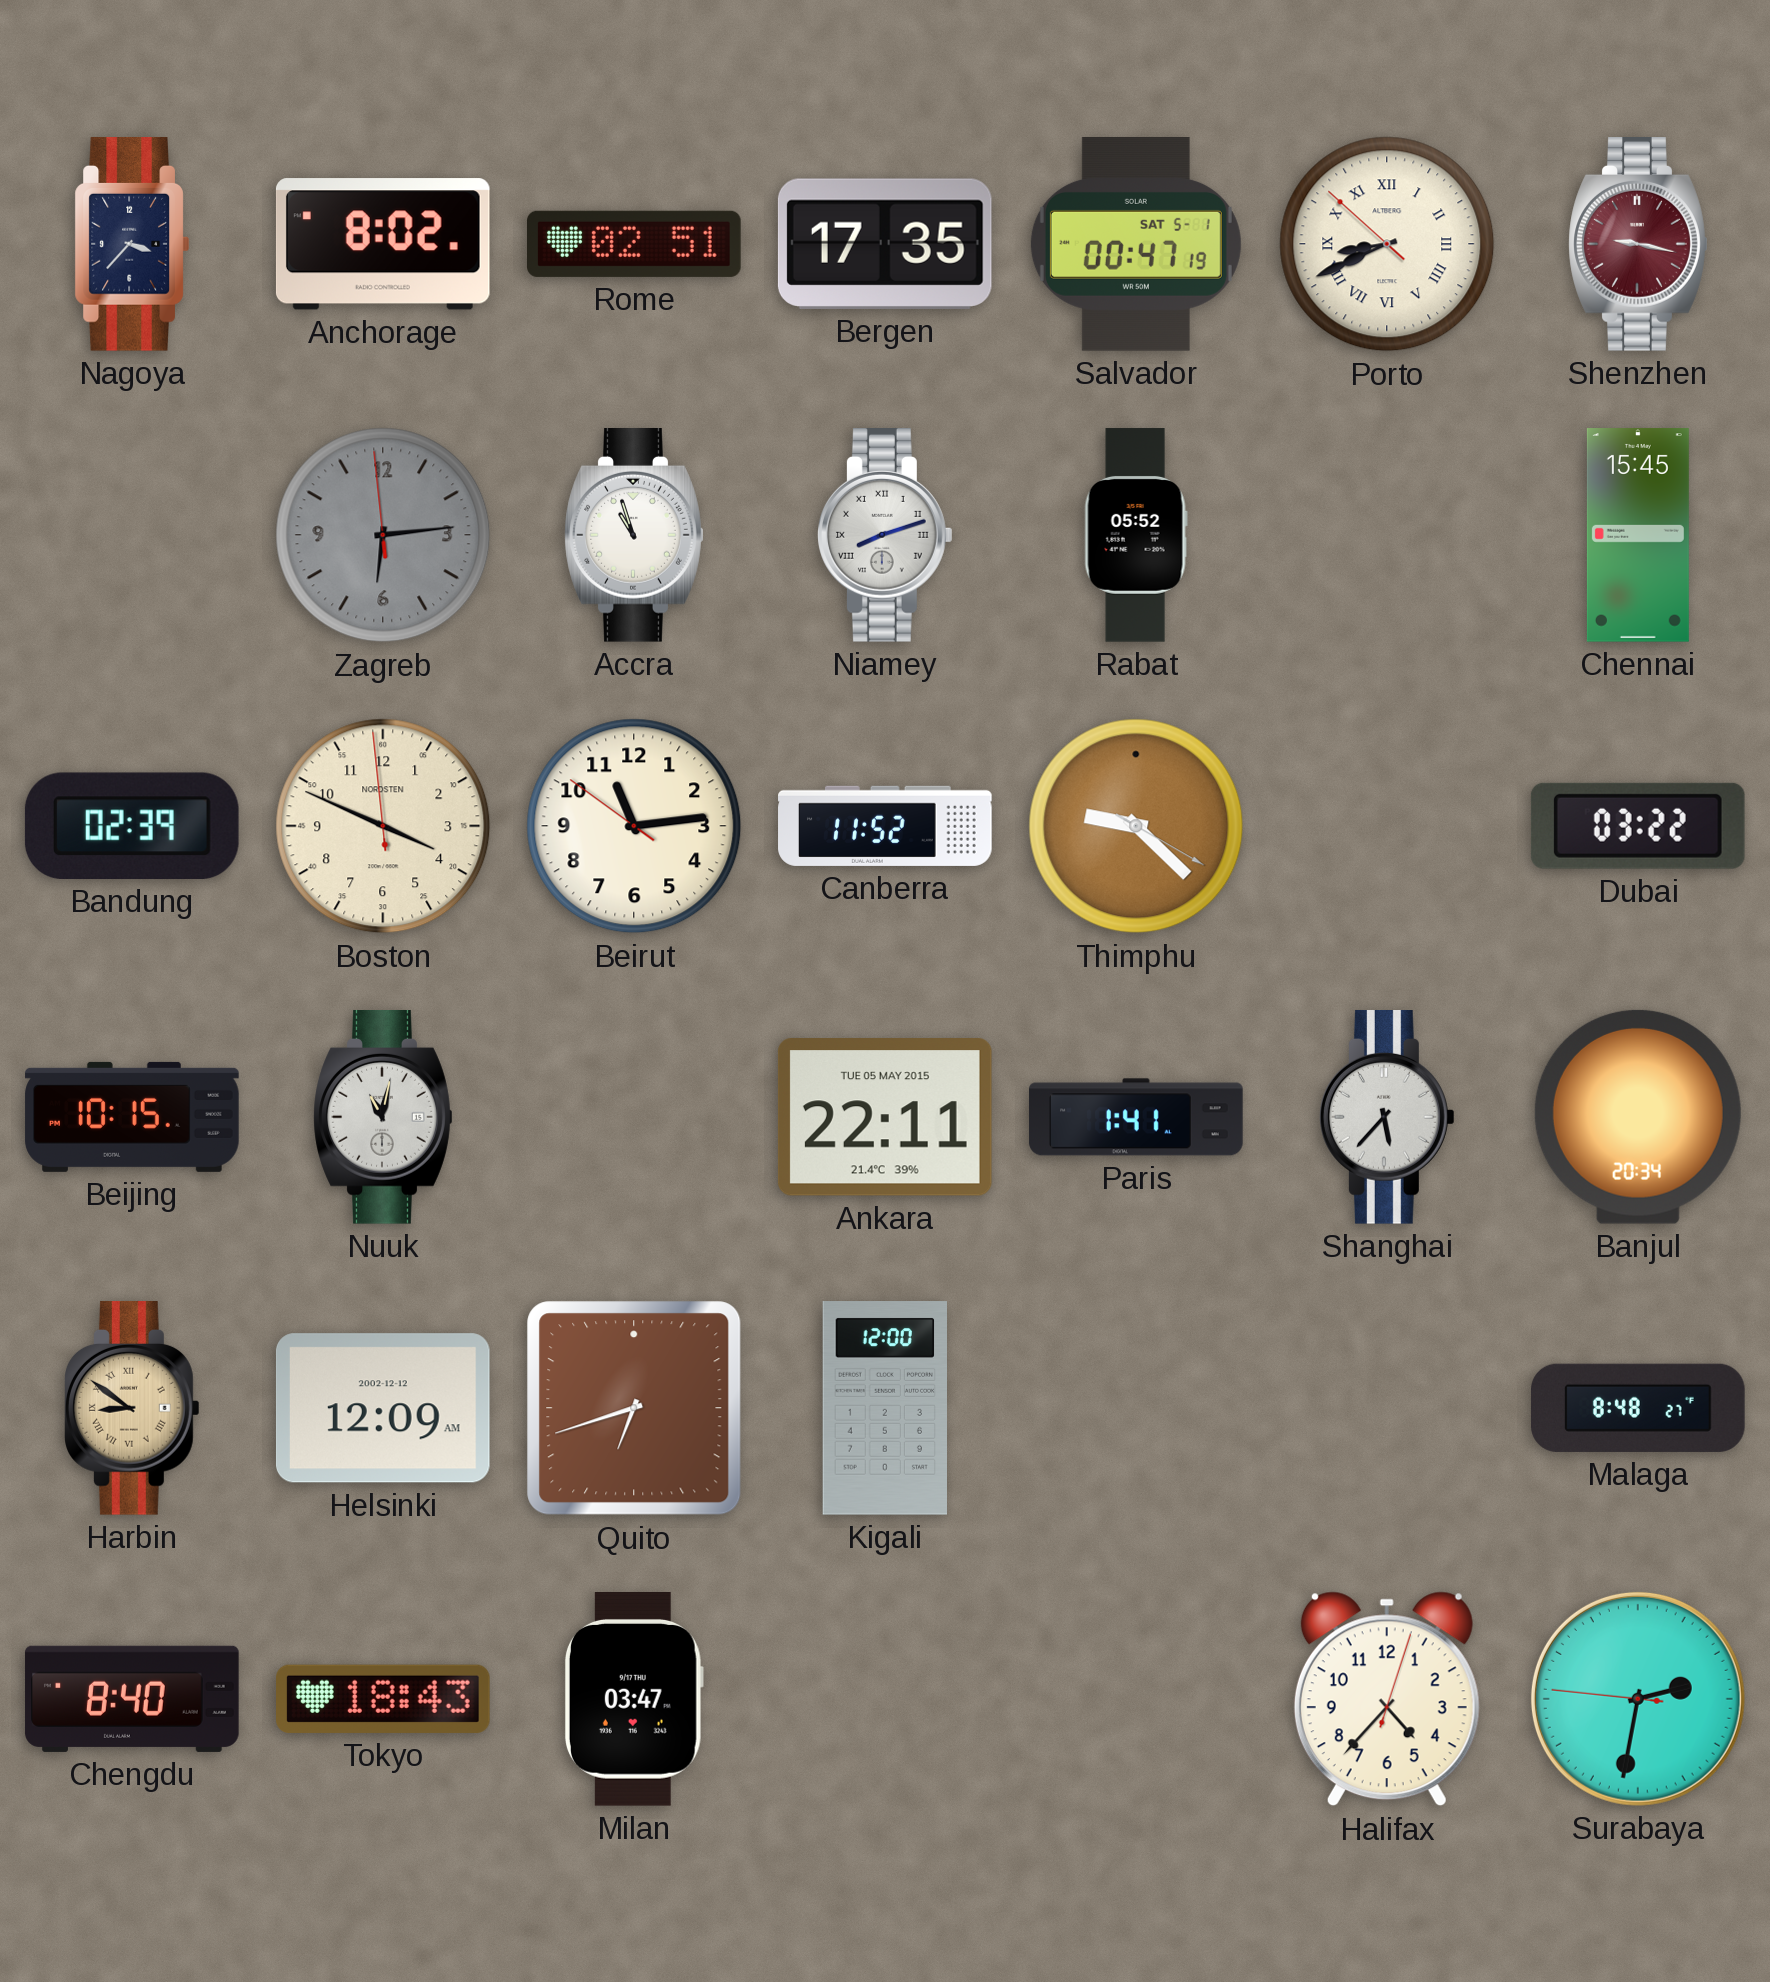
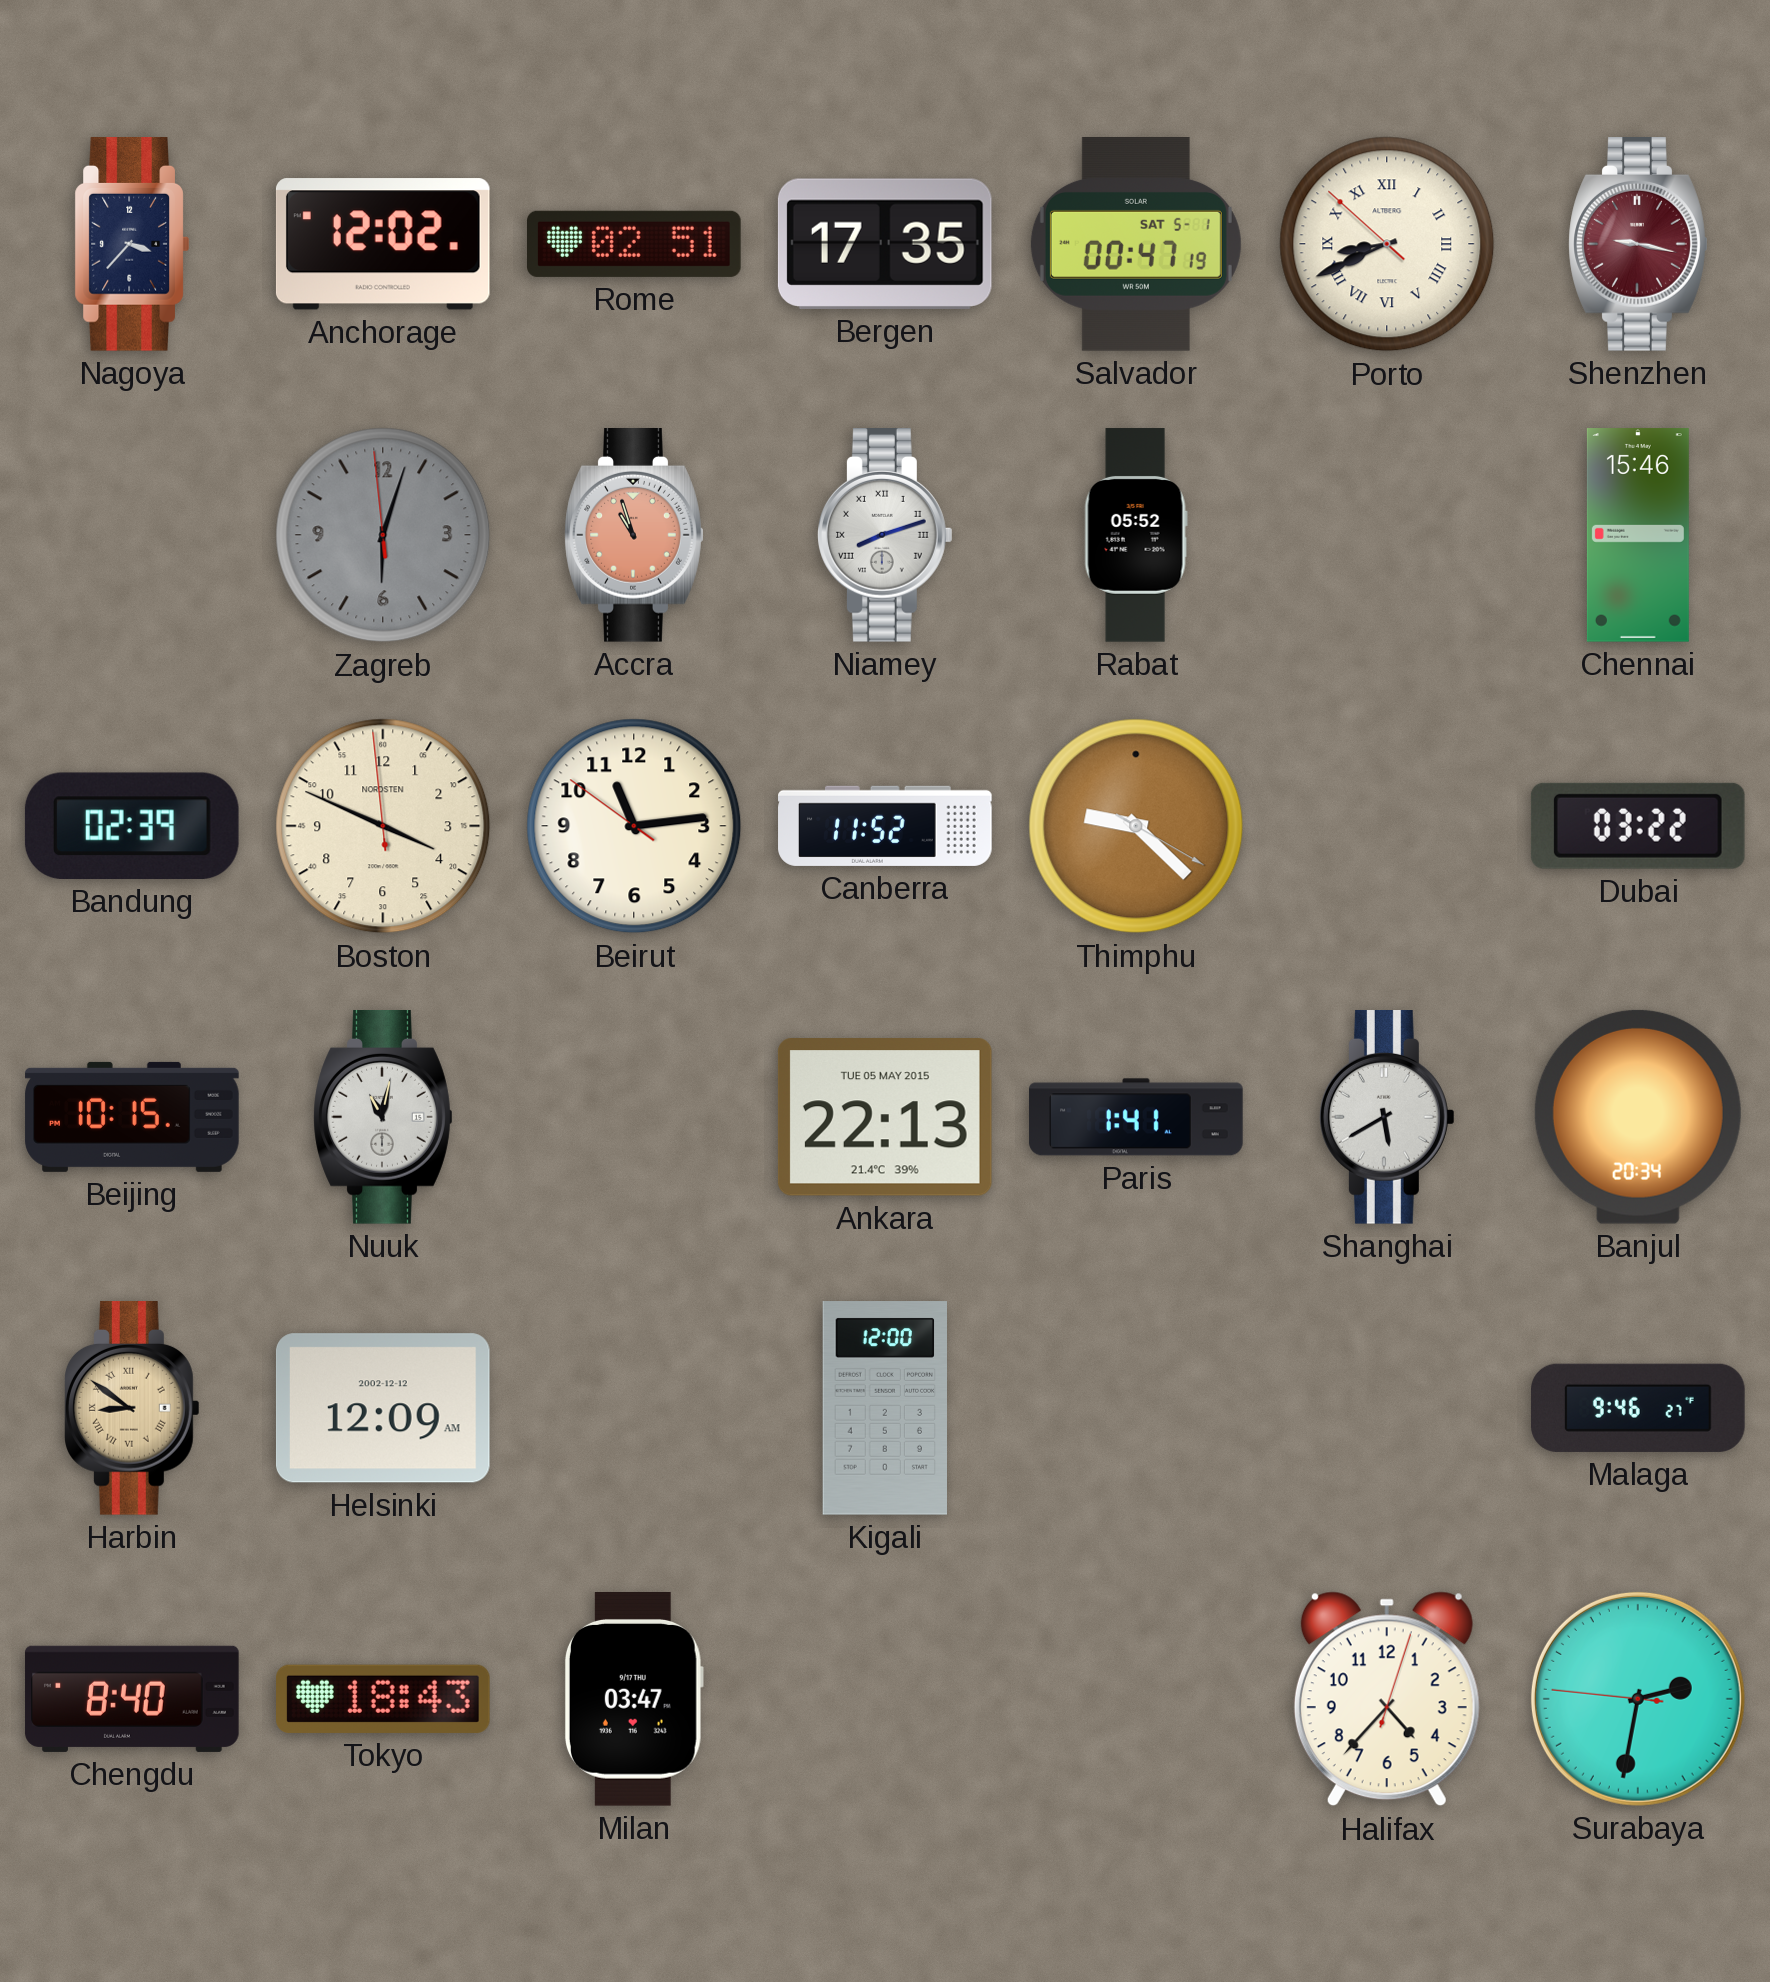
Anchorage: 8:02 -> 12:02
Zagreb: 6:13 -> 6:02
Accra dial: white -> salmon
Chennai: 15:45 -> 15:46
Ankara: 22:11 -> 22:13
Shanghai: 5:37 -> 5:40
Quito: 6:42 -> none
Malaga: 8:48 -> 9:46
